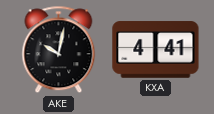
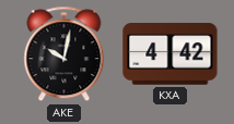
KXA: 4:41 -> 4:42
